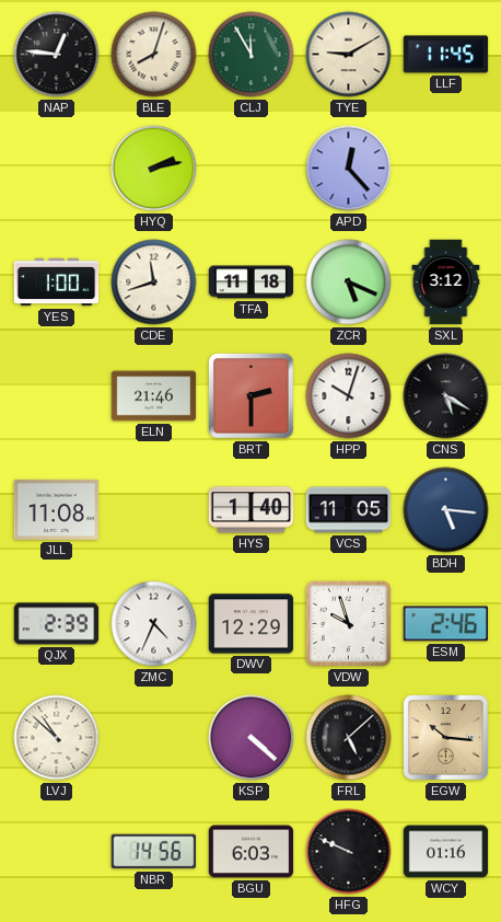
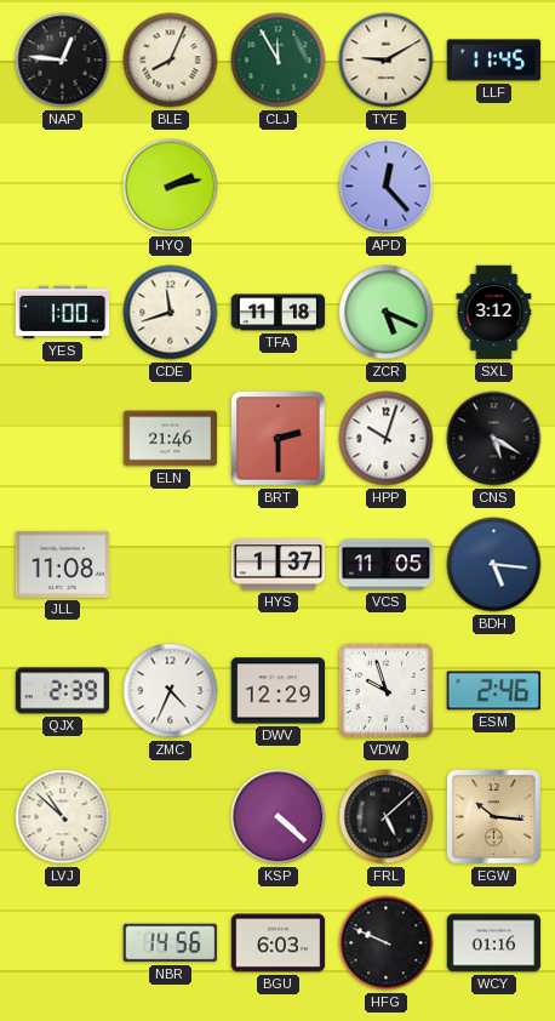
BLE: 8:03 -> 8:04
HYS: 1:40 -> 1:37
